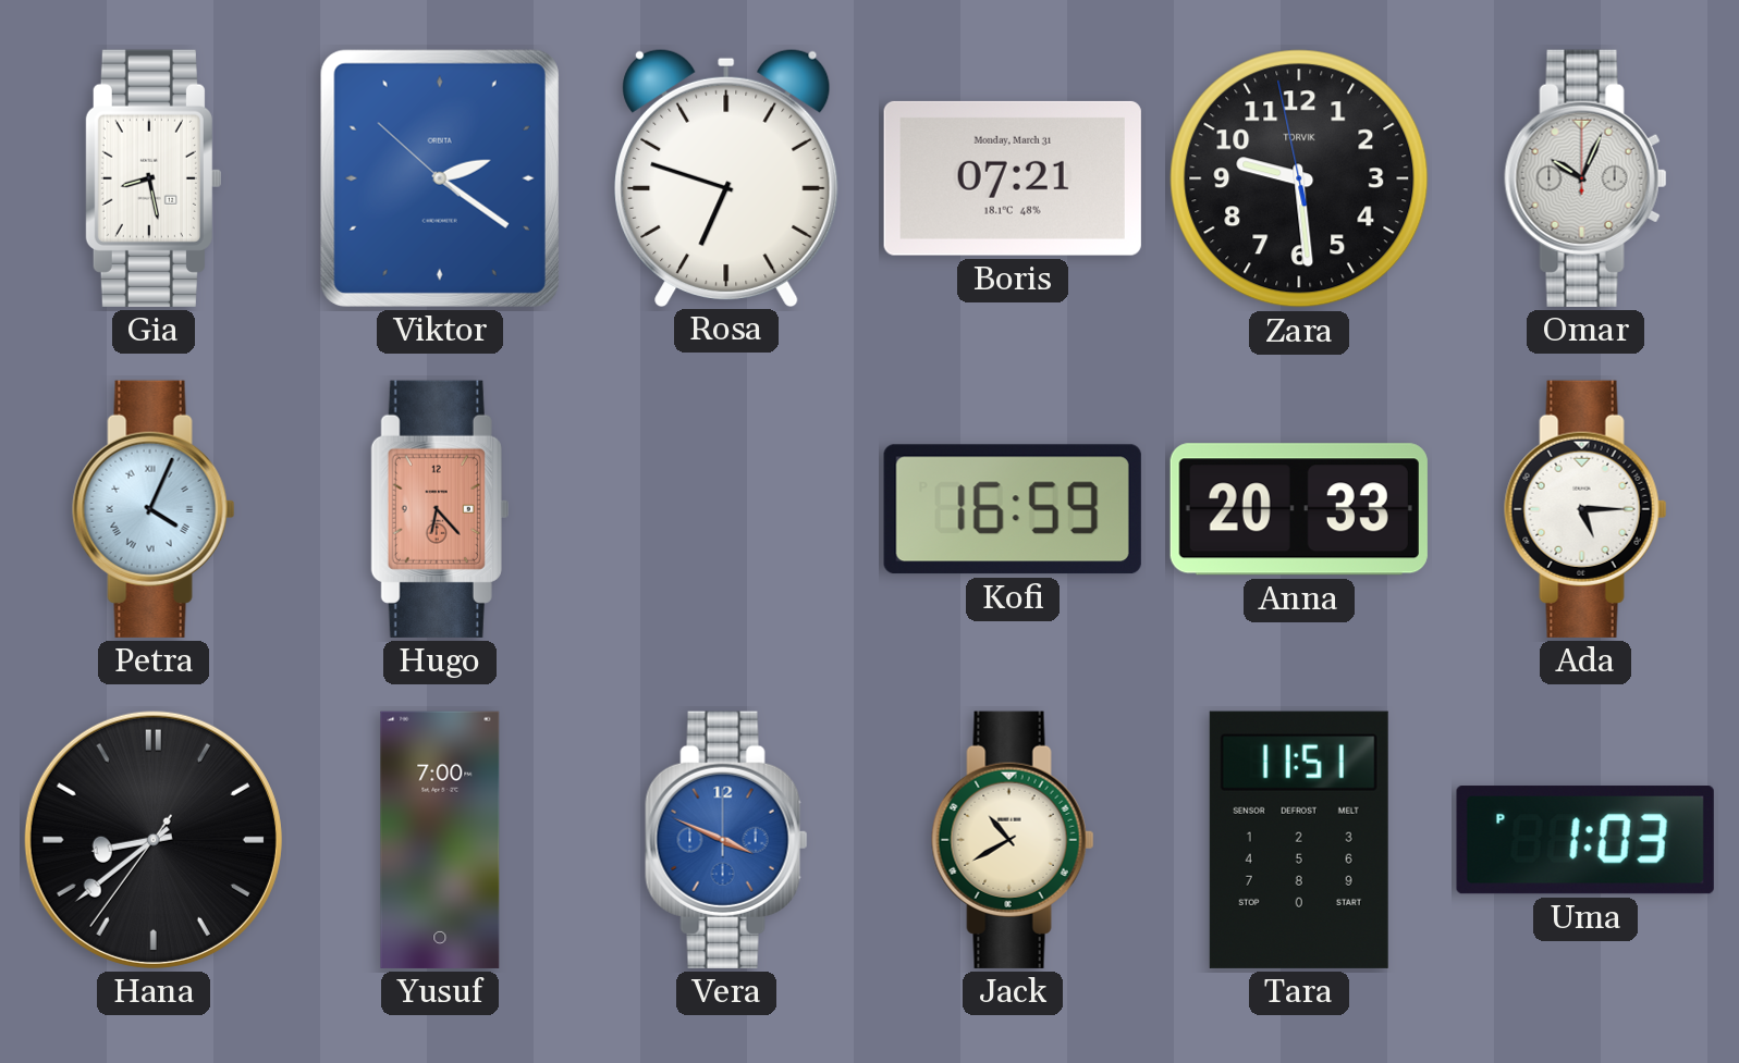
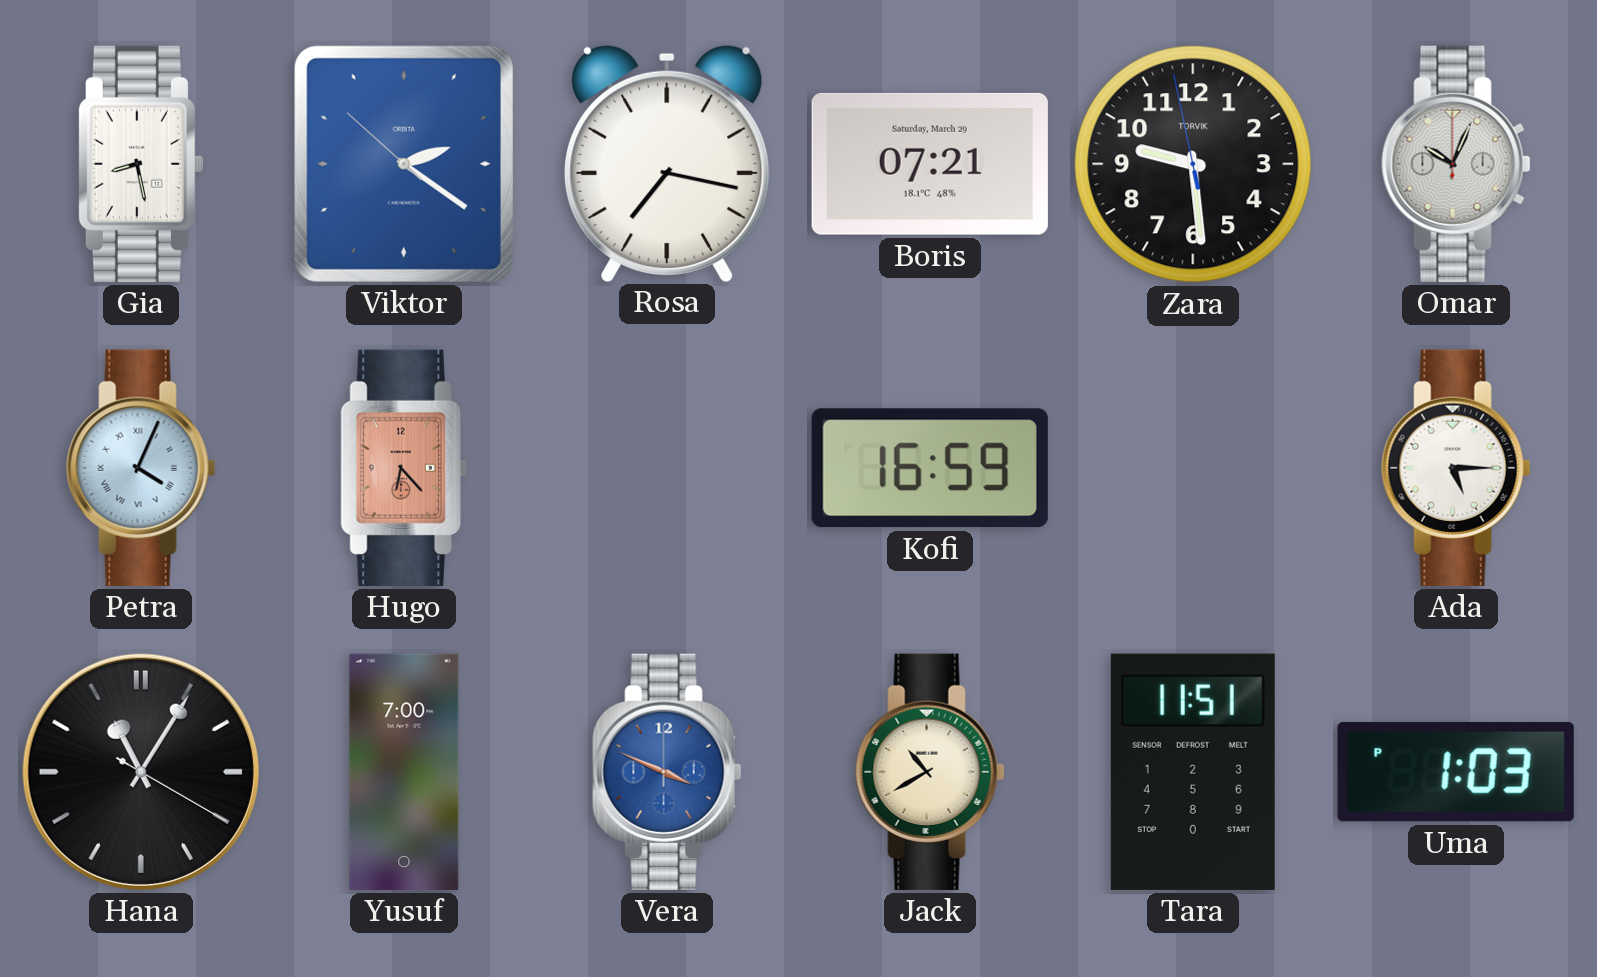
Rosa: 6:48 -> 7:17
Boris date: Monday, March 31 -> Saturday, March 29
Anna: 20:33 -> none
Hana: 8:38 -> 11:05
